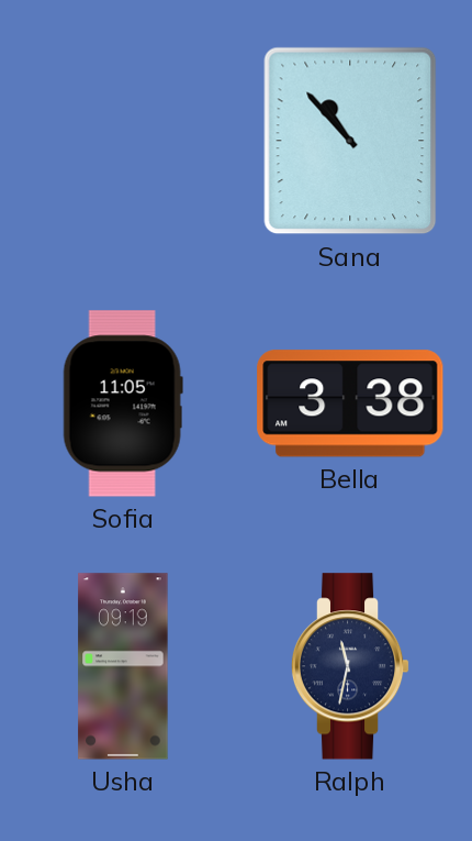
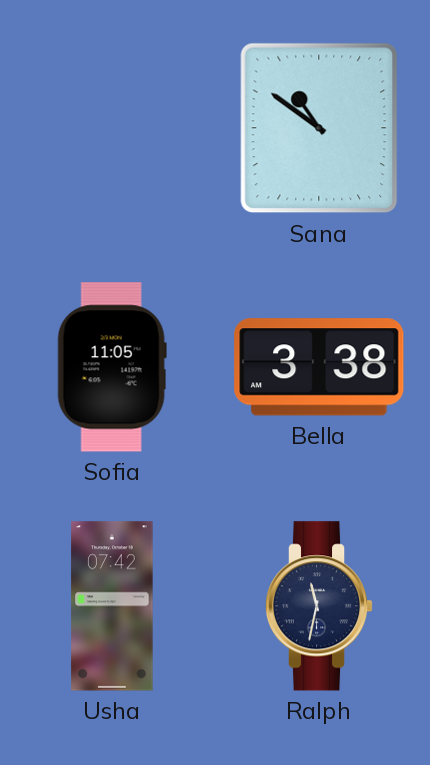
Sana: 10:53 -> 10:51
Usha: 09:19 -> 07:42
